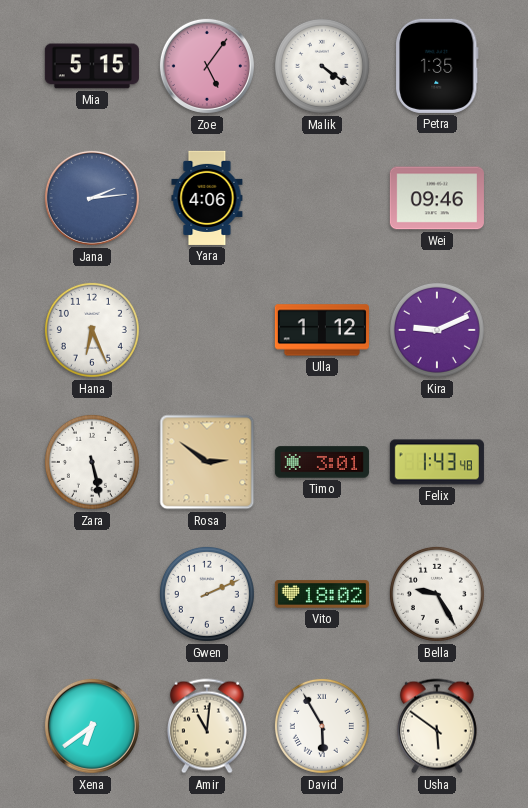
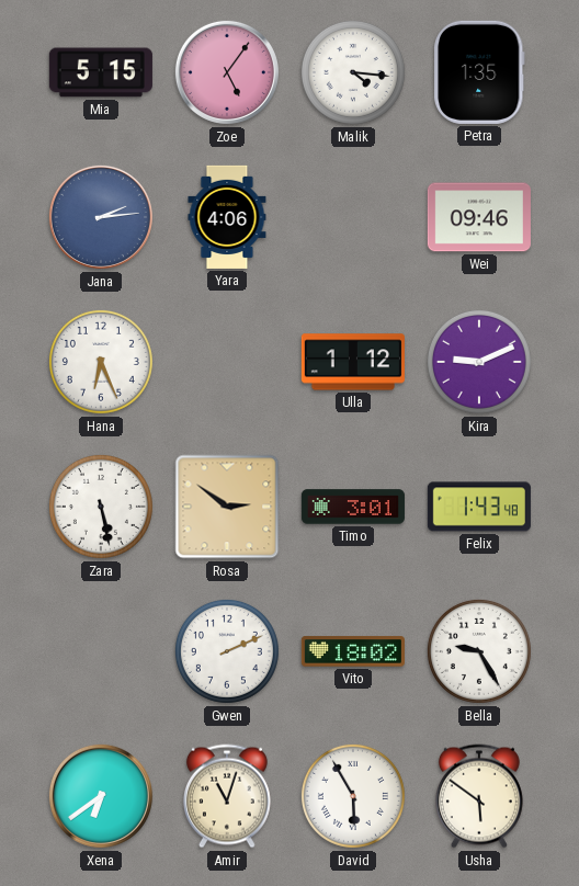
Malik: 4:21 -> 4:16
Amir: 11:01 -> 11:03
